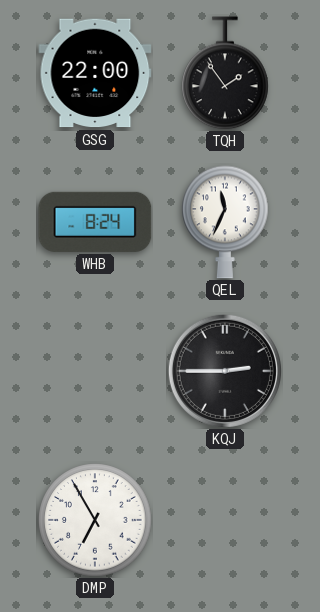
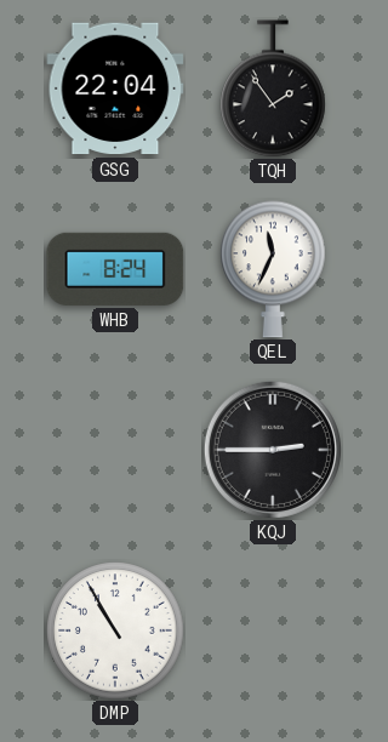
GSG: 22:00 -> 22:04
DMP: 6:55 -> 10:55
